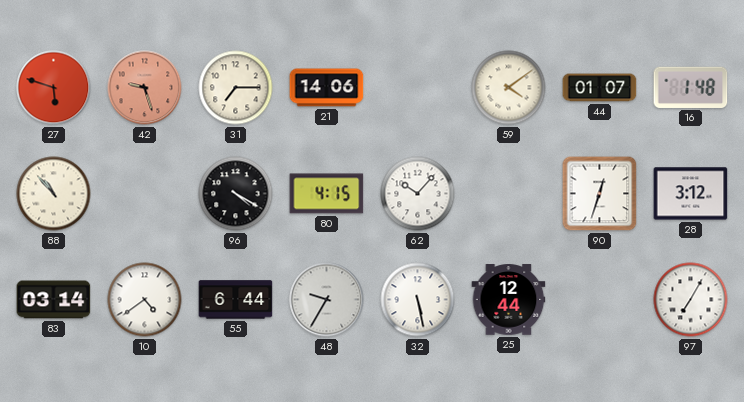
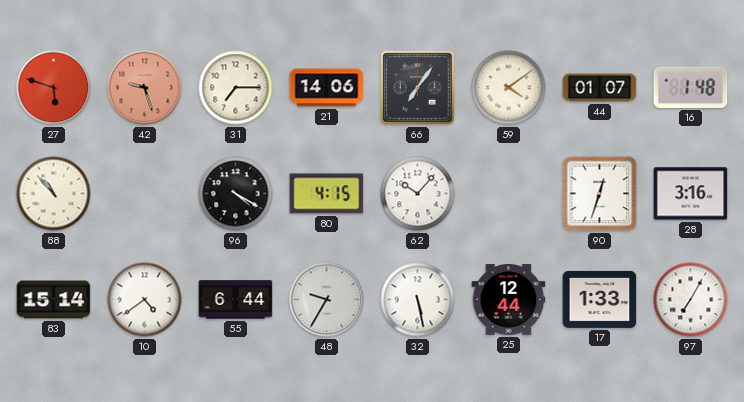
66: none -> 7:06
28: 3:12 -> 3:16
83: 03:14 -> 15:14
17: none -> 1:33
